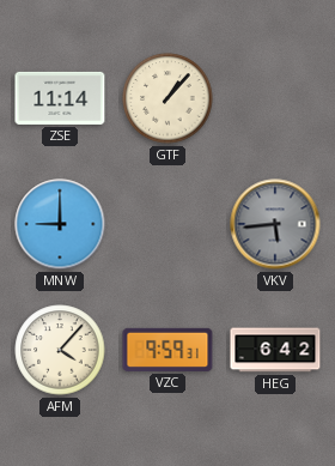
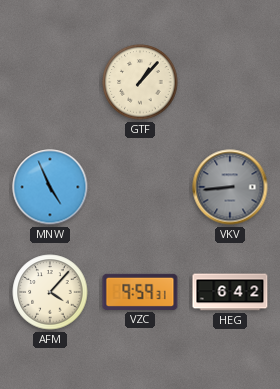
ZSE: 11:14 -> none
MNW: 9:00 -> 4:56
VKV: 5:44 -> 8:44
